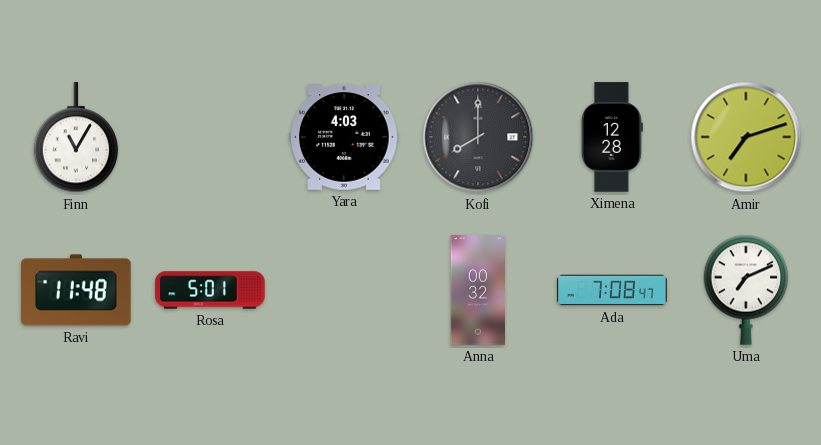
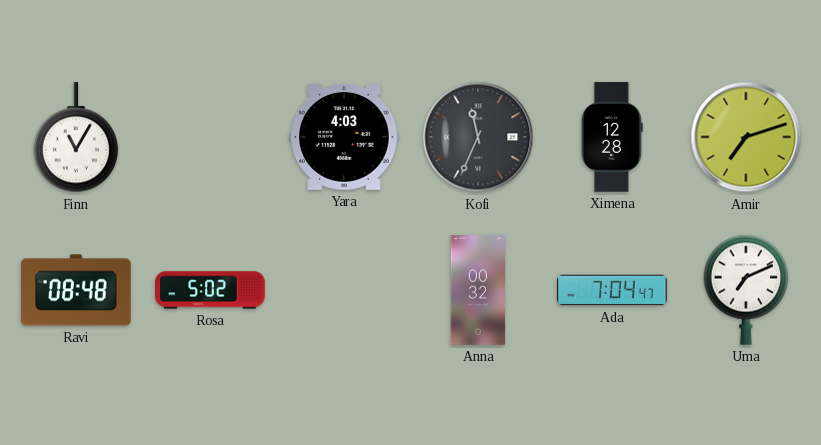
Kofi: 8:00 -> 11:34
Ravi: 11:48 -> 08:48
Rosa: 5:01 -> 5:02
Ada: 7:08 -> 7:04
